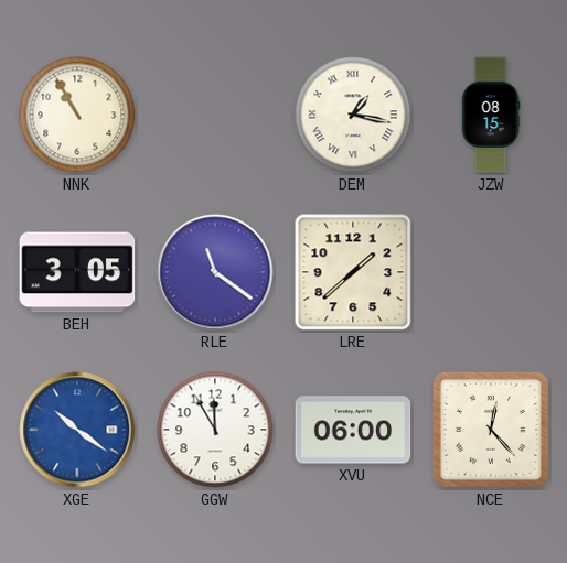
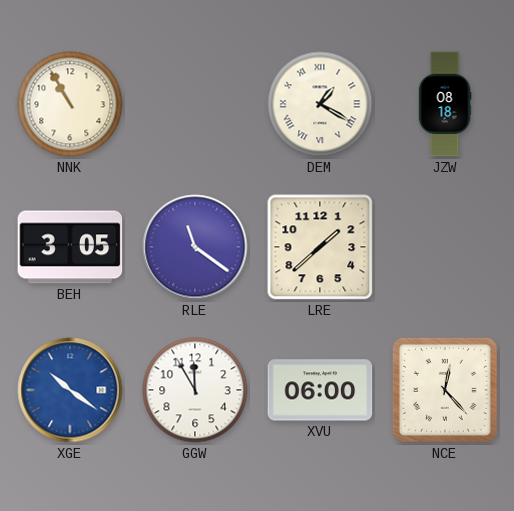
DEM: 1:17 -> 1:20
JZW: 08:15 -> 08:18
